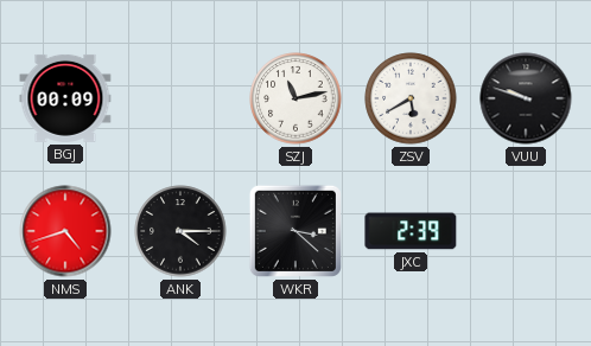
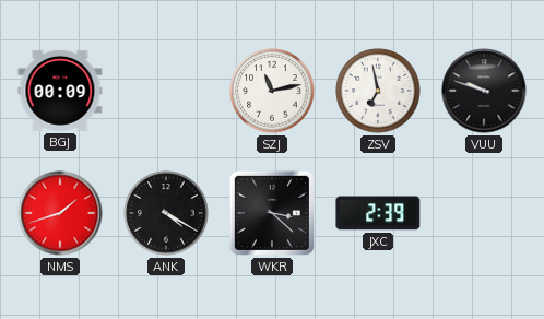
ZSV: 5:40 -> 6:58
NMS: 4:42 -> 1:42
ANK: 4:15 -> 4:20
